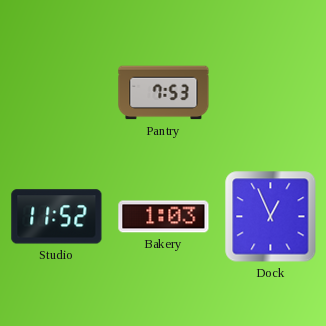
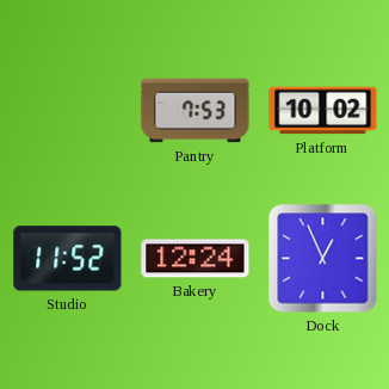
Platform: none -> 10:02
Bakery: 1:03 -> 12:24
